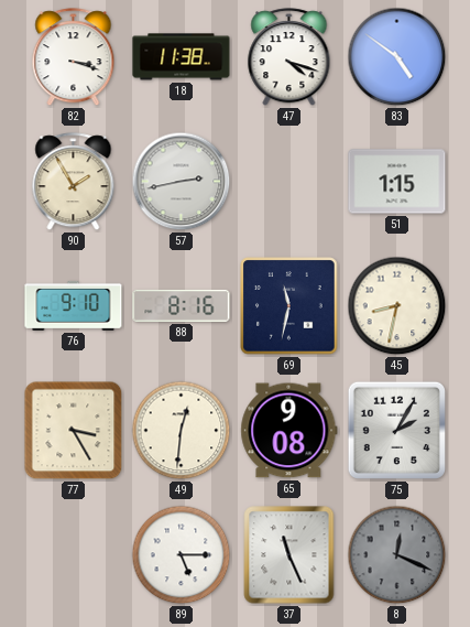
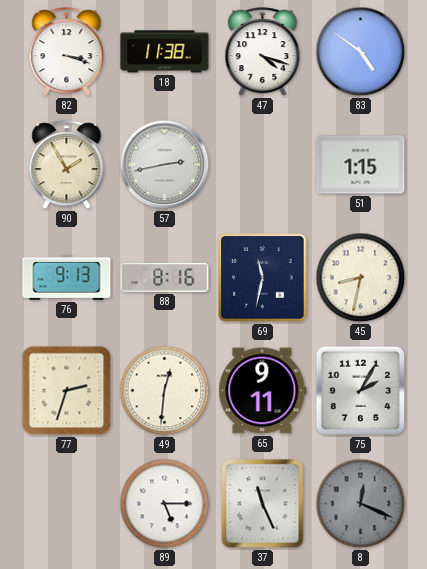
76: 9:10 -> 9:13
77: 3:25 -> 2:33
65: 9:08 -> 9:11
